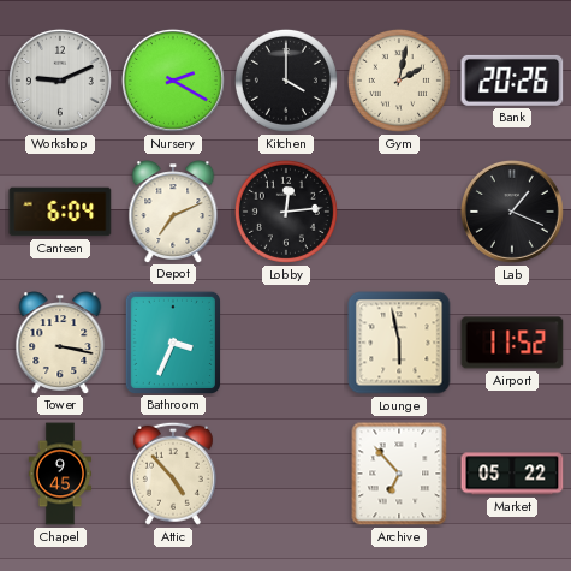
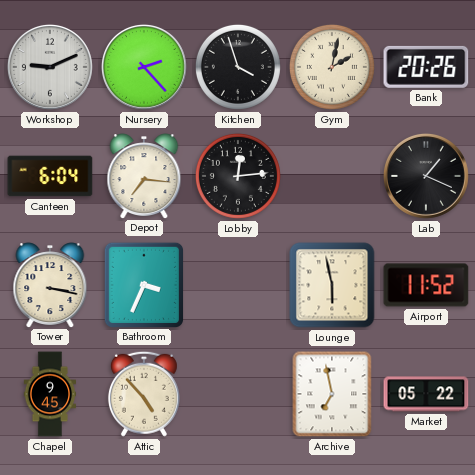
Nursery: 2:20 -> 2:23
Kitchen: 4:00 -> 3:57
Depot: 7:11 -> 7:16
Archive: 6:53 -> 6:58
